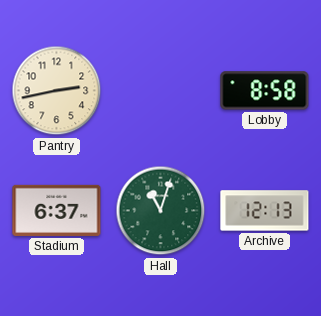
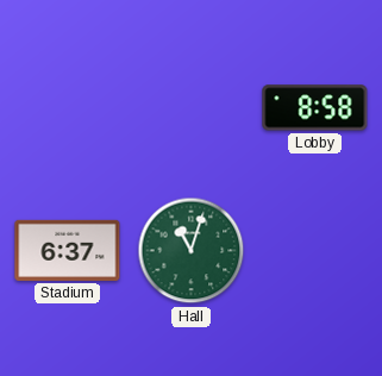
Pantry: 2:43 -> none
Archive: 12:13 -> none
